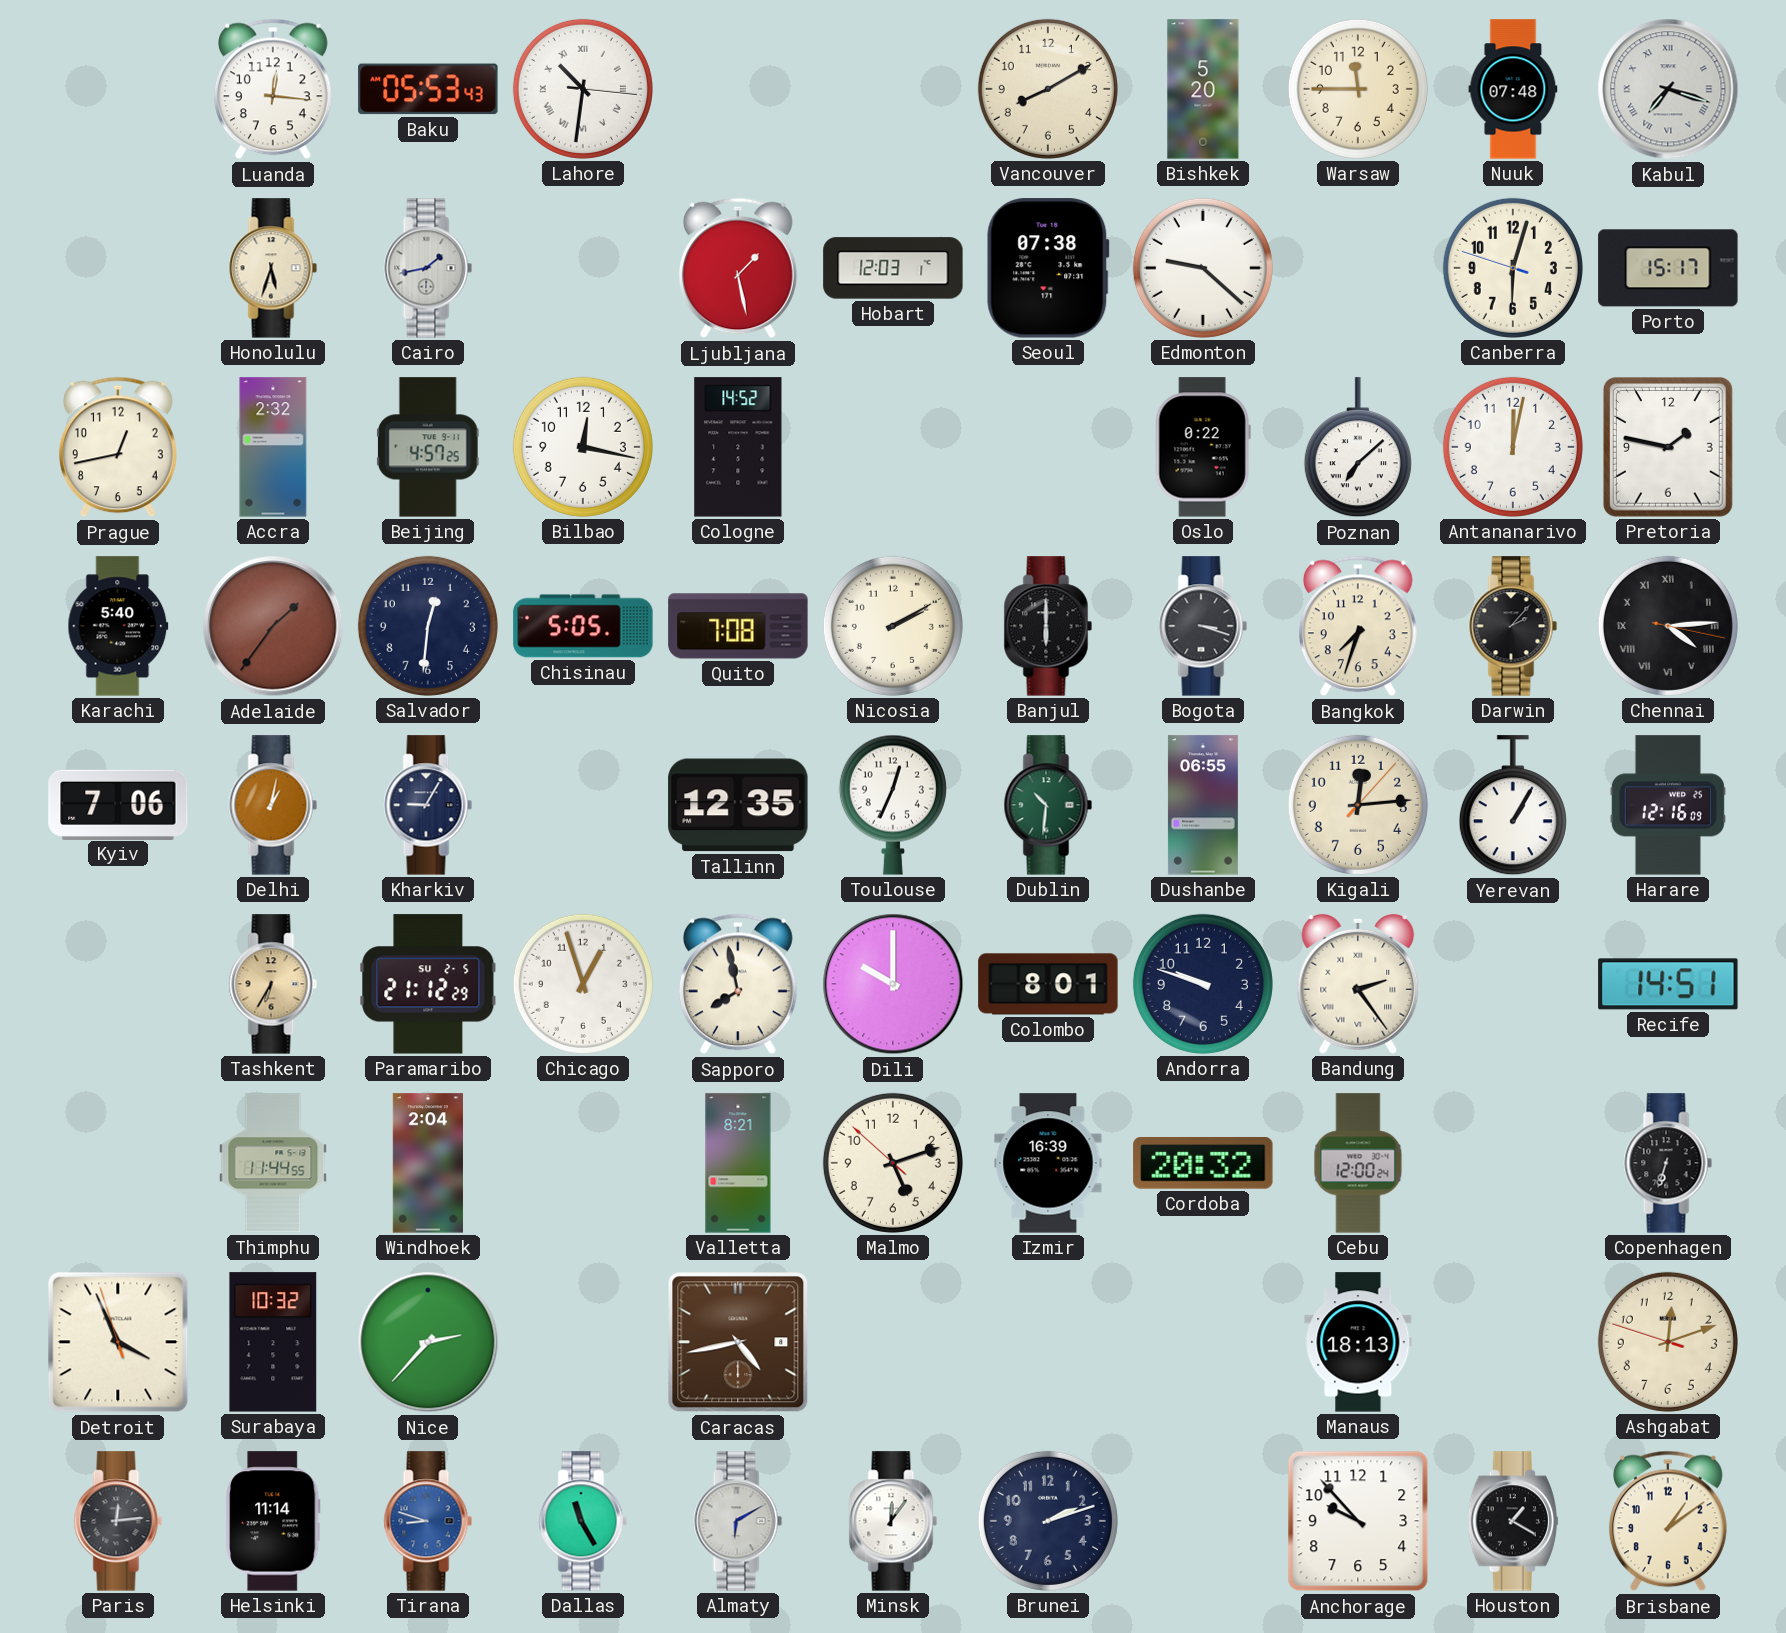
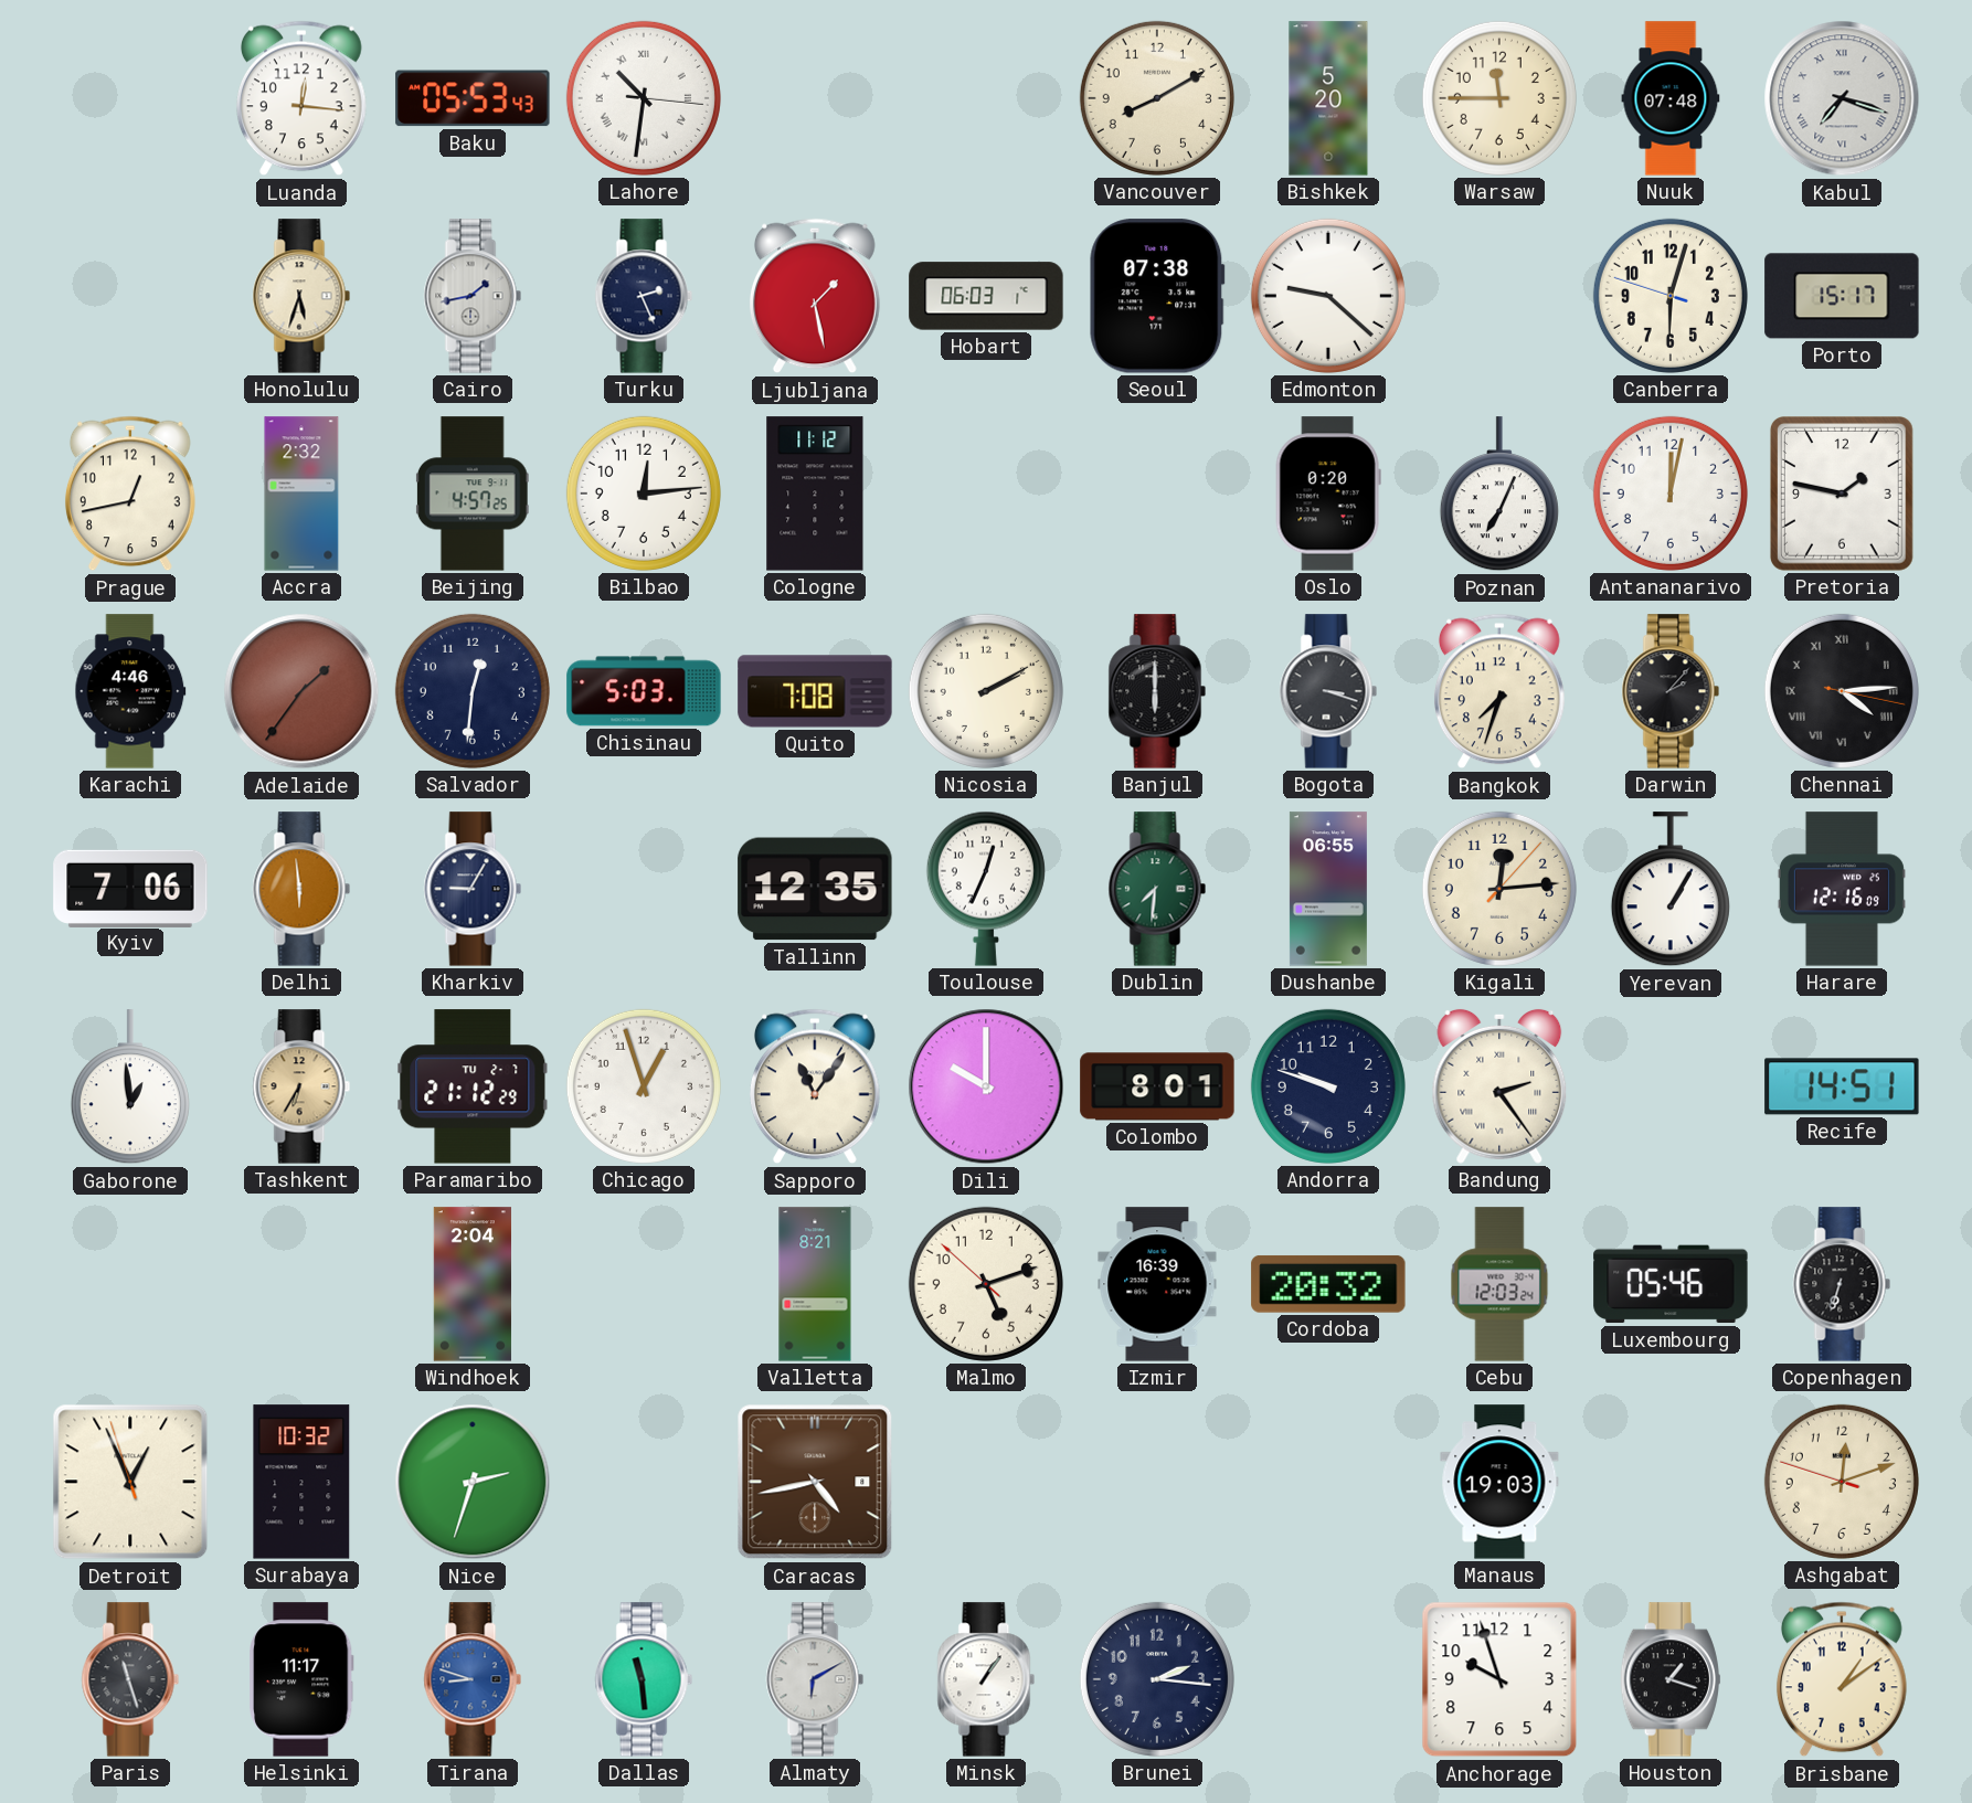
Turku: none -> 2:26
Hobart: 12:03 -> 06:03
Bilbao: 12:17 -> 12:14
Cologne: 14:52 -> 11:12
Oslo: 0:22 -> 0:20
Poznan: 7:08 -> 7:04
Karachi: 5:40 -> 4:46
Chisinau: 5:05 -> 5:03
Delhi: 1:02 -> 5:59
Dublin: 10:31 -> 7:31
Gaborone: none -> 12:59
Paramaribo date: SU 2-5 -> TU 2-7
Sapporo: 7:58 -> 11:06
Thimphu: 11:44 -> none
Cebu: 12:00 -> 12:03
Luxembourg: none -> 05:46
Detroit: 3:55 -> 12:55
Nice: 2:37 -> 2:33
Manaus: 18:13 -> 19:03
Paris: 12:14 -> 11:27
Helsinki: 11:14 -> 11:17
Dallas: 11:25 -> 11:29
Minsk: 12:06 -> 1:06
Brunei: 2:12 -> 2:16
Anchorage: 9:53 -> 9:57
Houston: 1:20 -> 1:18
